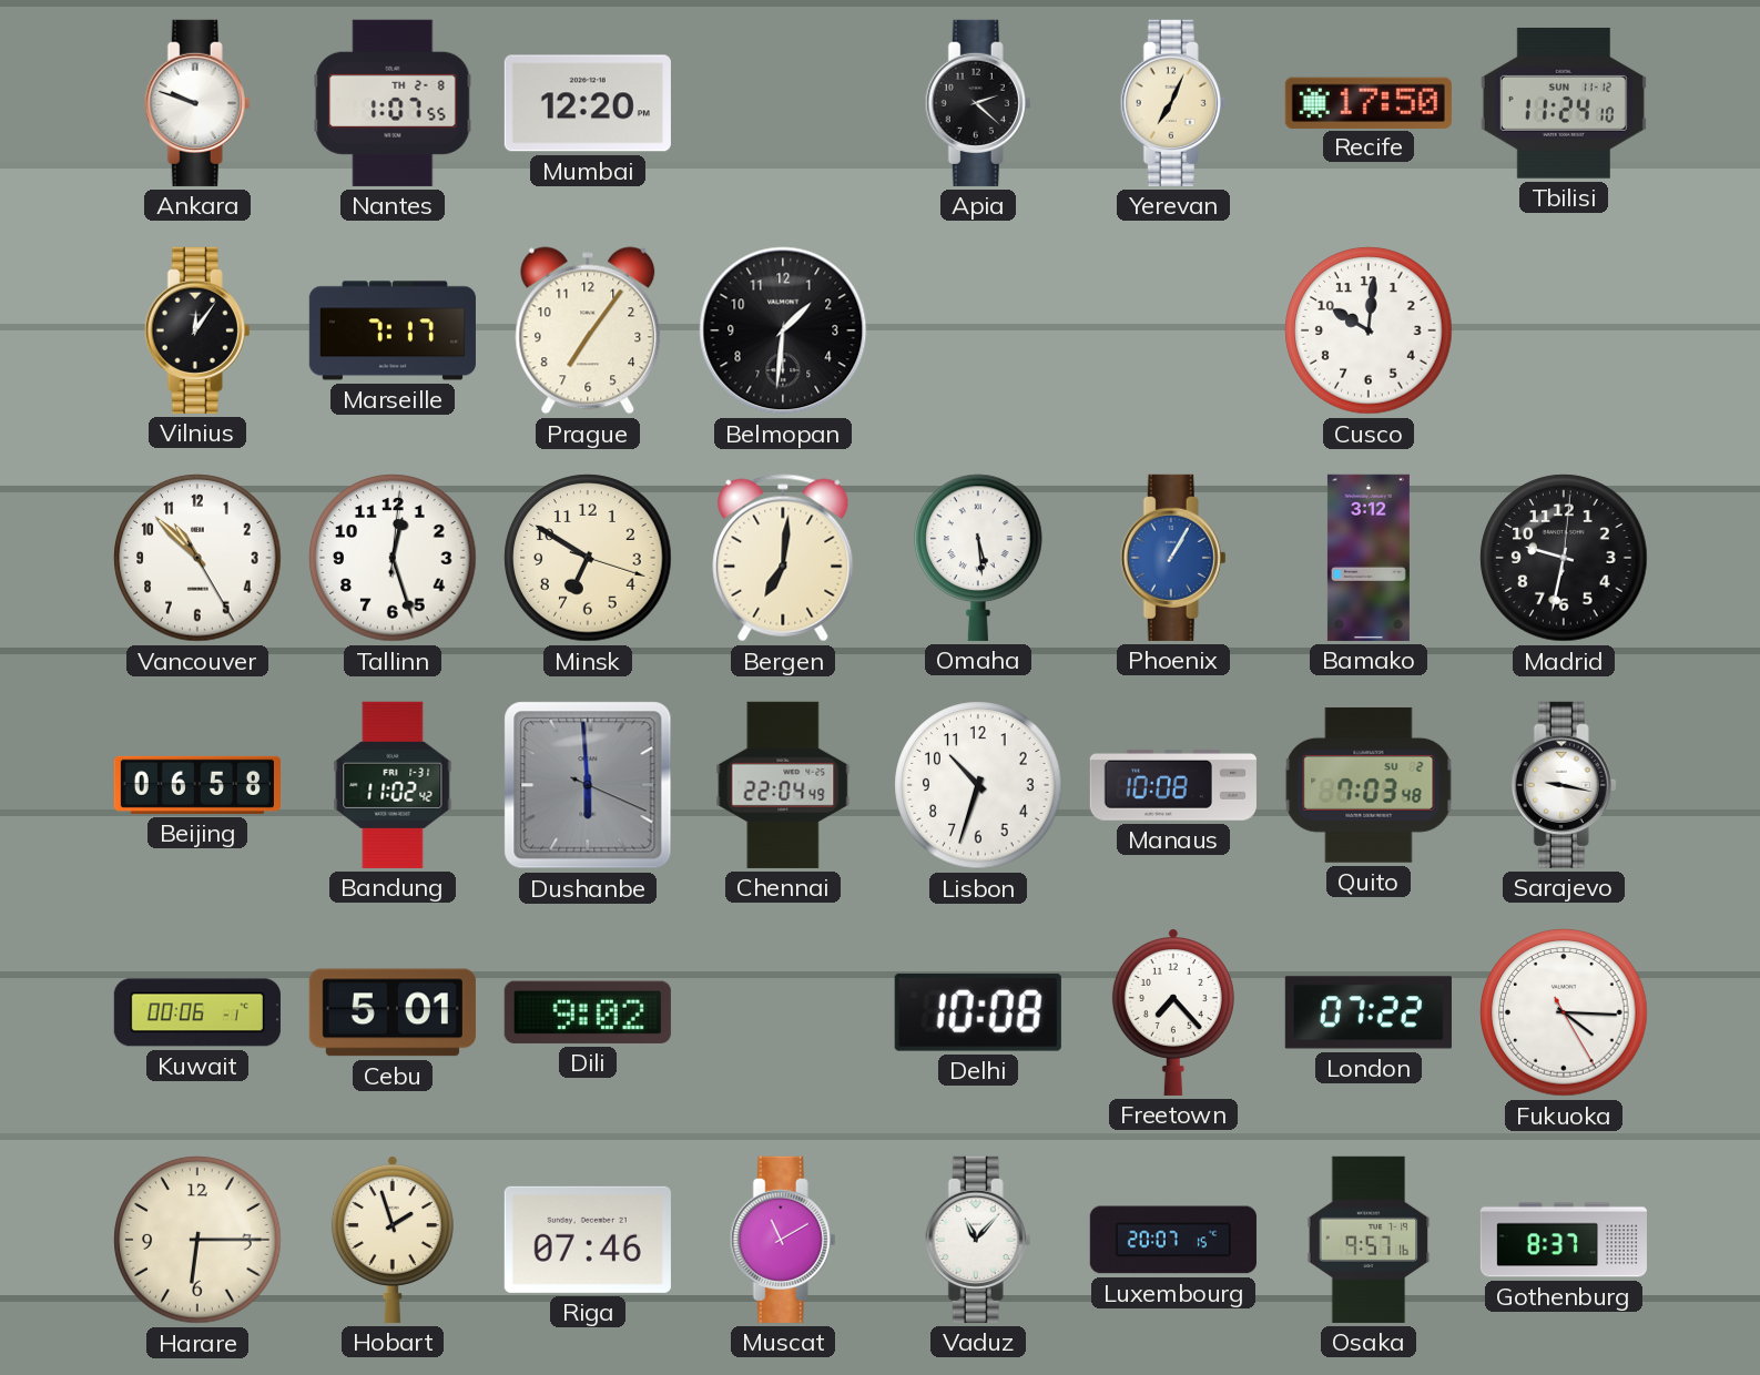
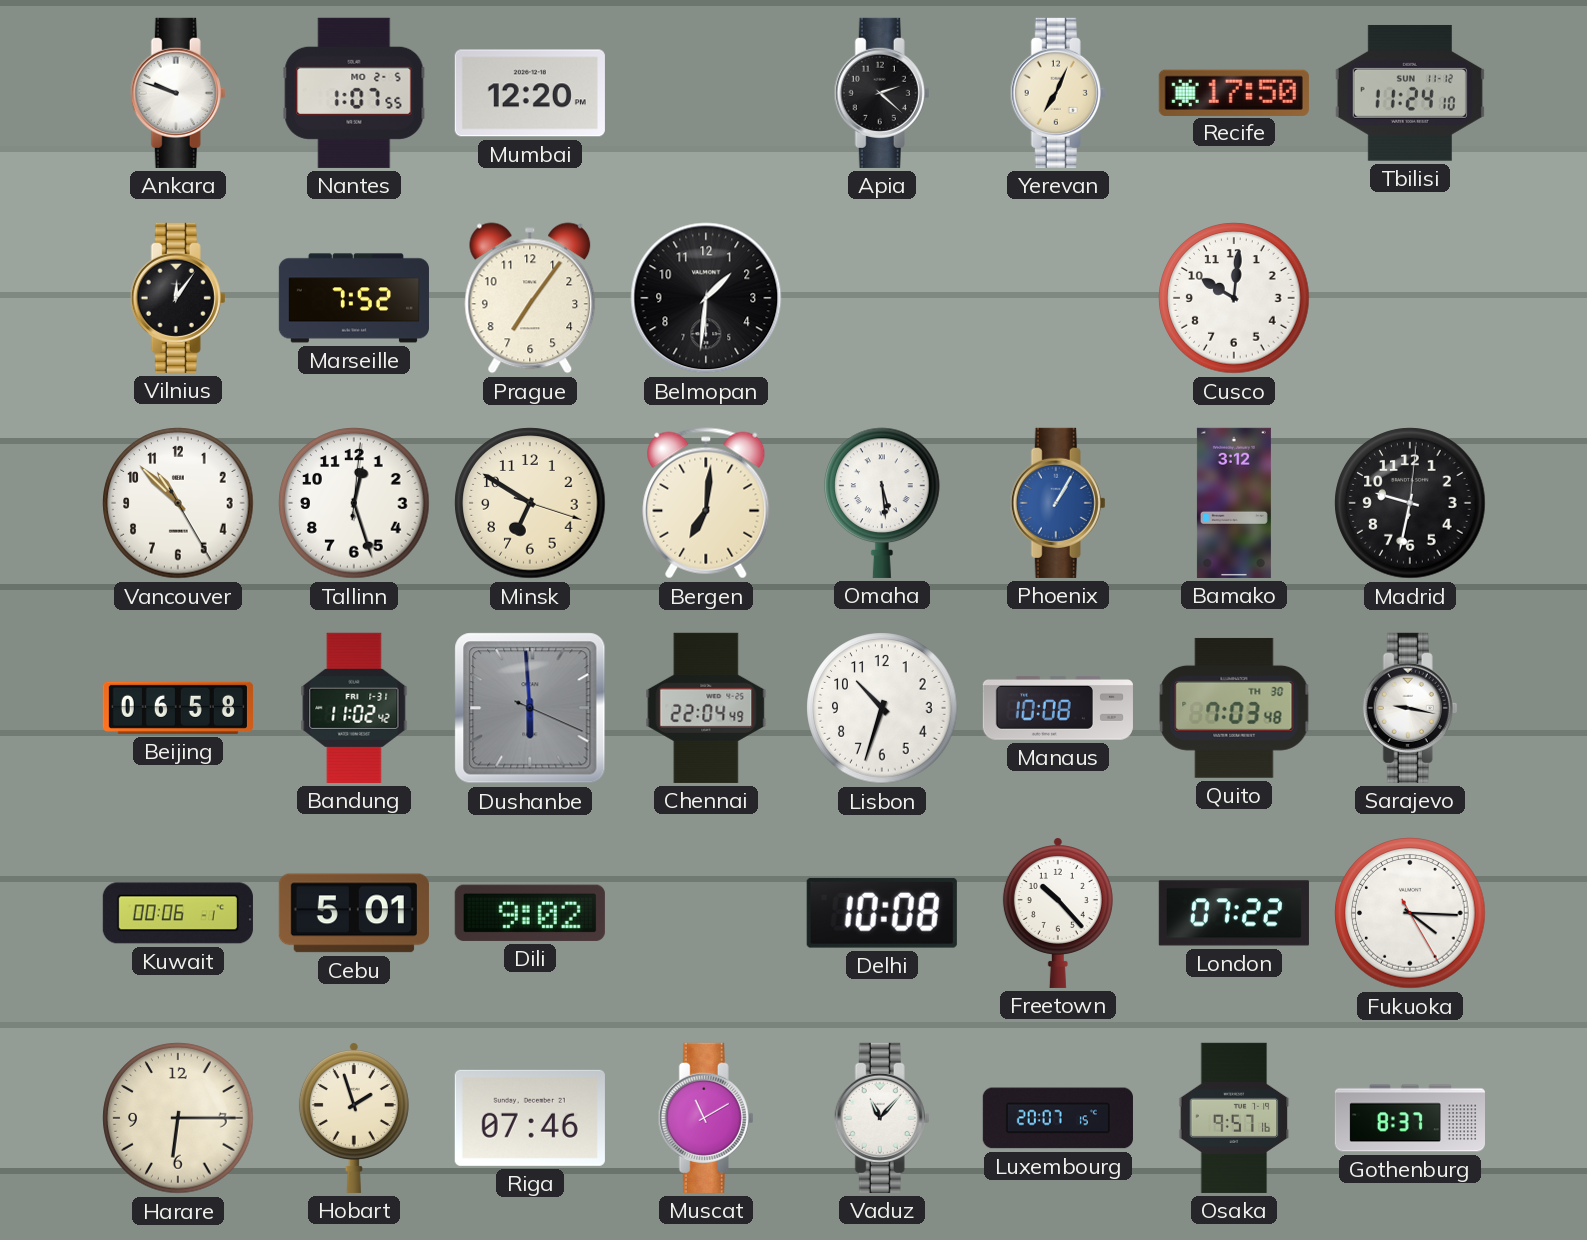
Nantes date: TH 2-8 -> MO 2-5
Marseille: 7:17 -> 7:52
Quito date: SU 2 -> TH 30
Freetown: 7:23 -> 10:23
